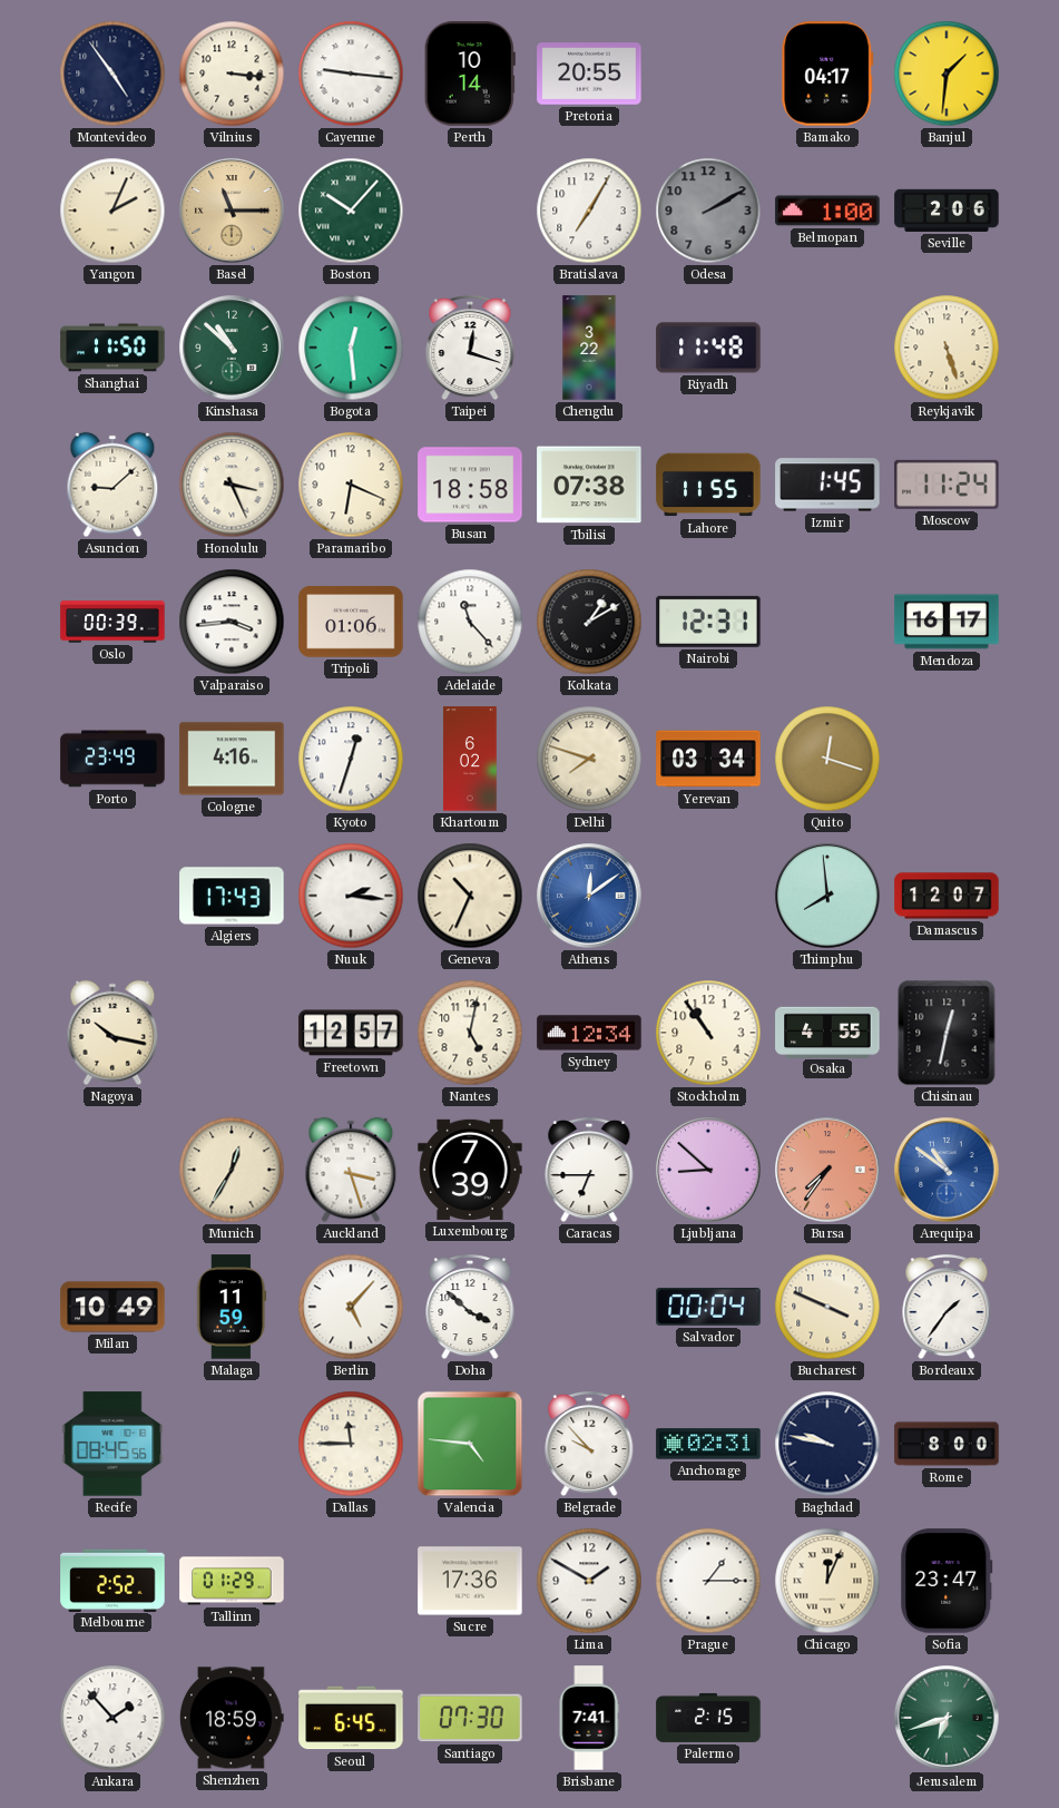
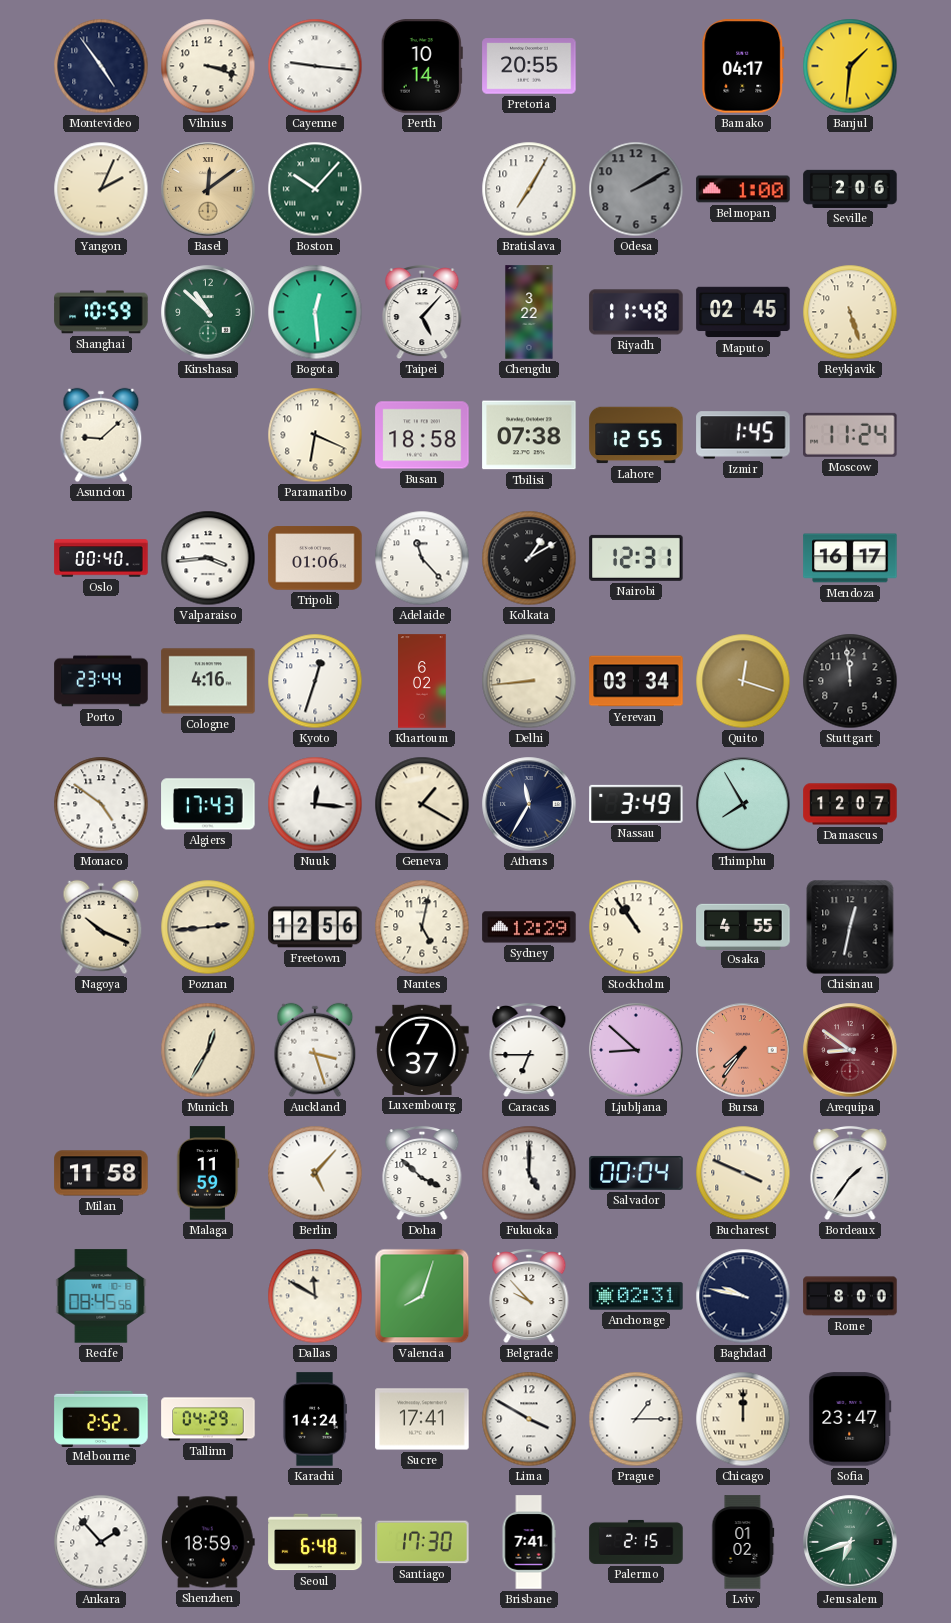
Vilnius: 3:16 -> 3:18
Basel: 11:15 -> 12:09
Shanghai: 11:50 -> 10:59
Taipei: 12:18 -> 5:07
Maputo: none -> 02:45
Honolulu: 3:26 -> none
Lahore: 11:55 -> 12:55
Oslo: 00:39 -> 00:40
Porto: 23:49 -> 23:44
Delhi: 7:48 -> 8:44
Stuttgart: none -> 11:59
Monaco: none -> 4:51
Nuuk: 2:16 -> 12:16
Geneva: 10:34 -> 1:20
Athens: 12:09 -> 11:35
Athens dial: blue -> navy
Nassau: none -> 3:49
Thimphu: 7:59 -> 7:55
Nagoya: 10:17 -> 10:19
Poznan: none -> 2:44
Freetown: 12:57 -> 12:56
Sydney: 12:34 -> 12:29
Luxembourg: 7:39 -> 7:37
Arequipa: 10:51 -> 8:51
Arequipa dial: blue -> burgundy
Milan: 10:49 -> 11:58
Fukuoka: none -> 5:00
Dallas: 11:45 -> 11:50
Valencia: 4:46 -> 8:03
Tallinn: 01:29 -> 04:29
Karachi: none -> 14:24
Sucre: 17:36 -> 17:41
Lima: 1:50 -> 3:50
Chicago: 12:04 -> 12:00
Seoul: 6:45 -> 6:48
Santiago: 07:30 -> 17:30
Lviv: none -> 01:02
